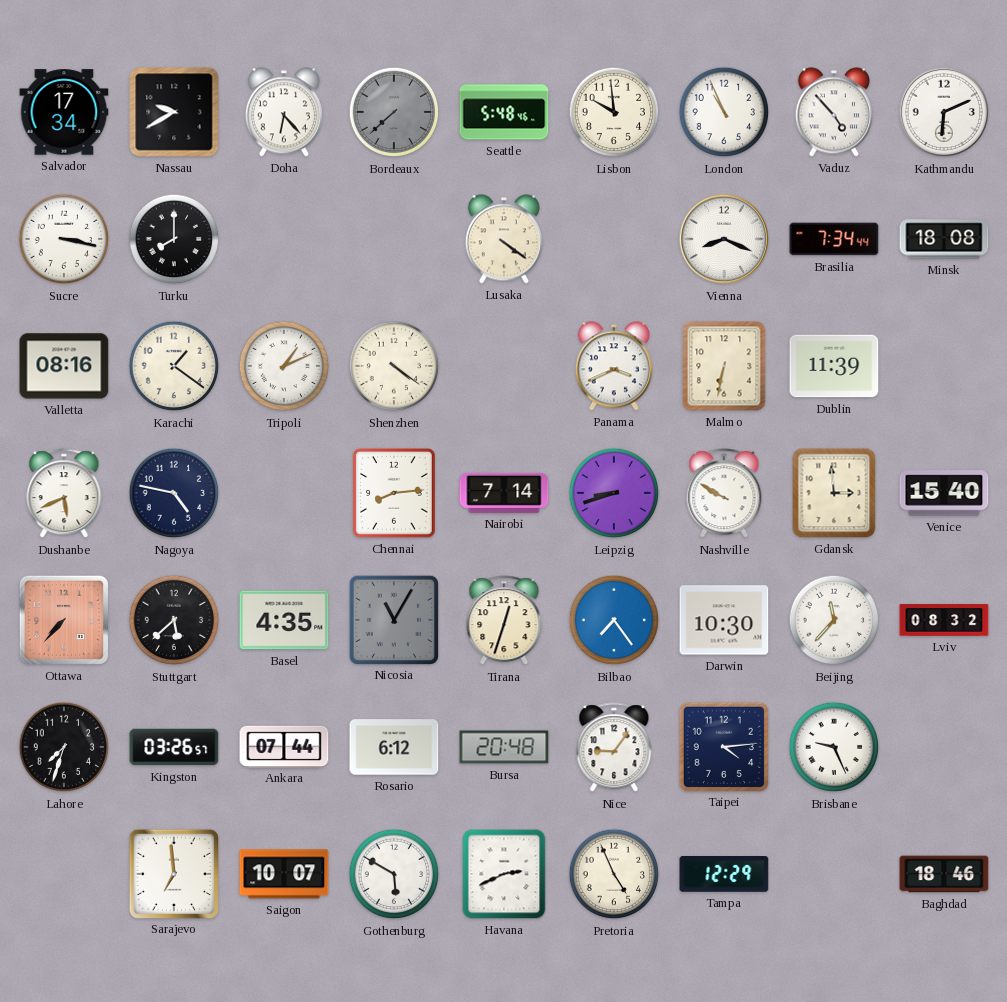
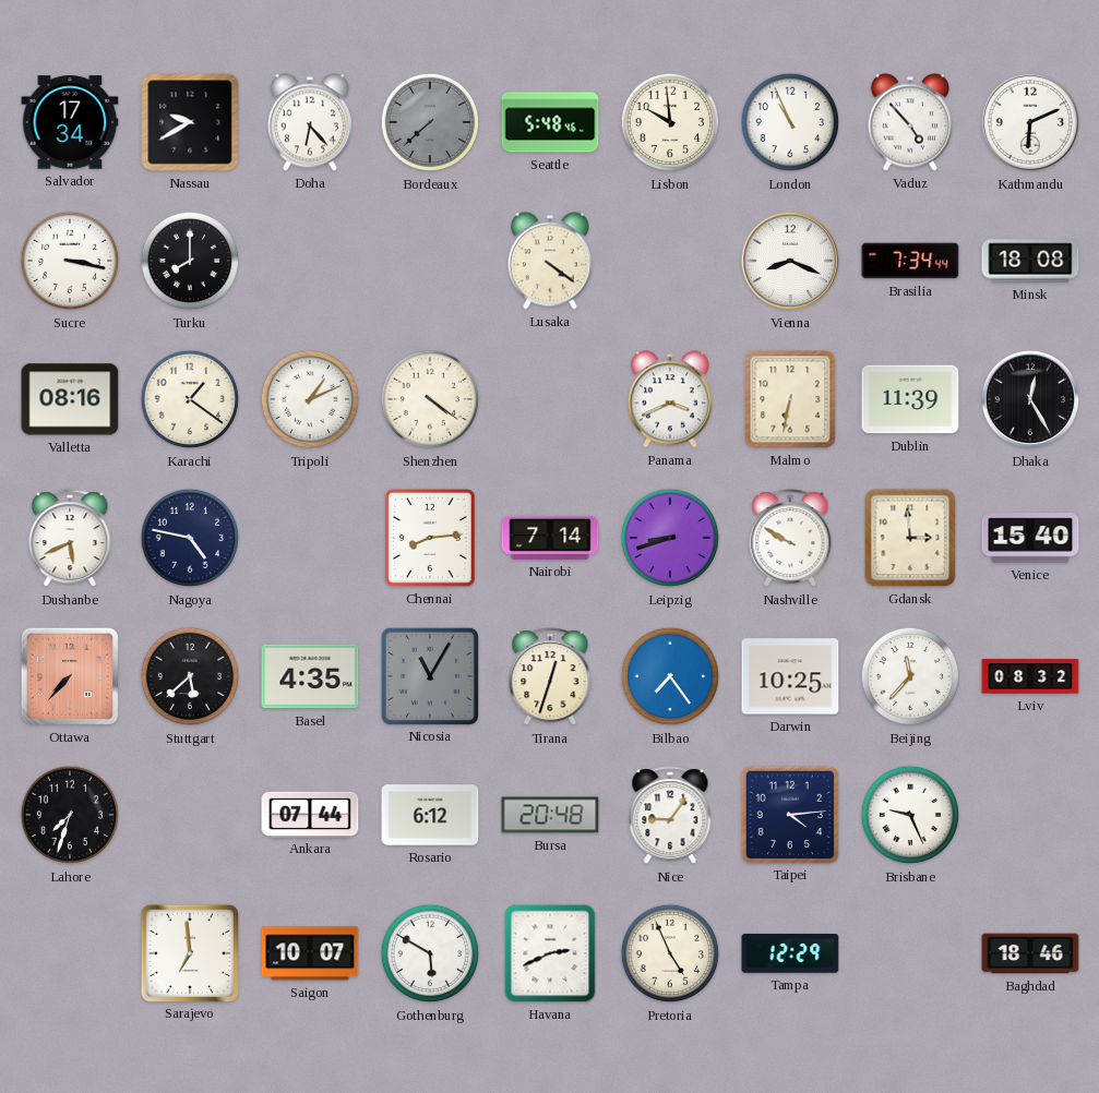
Dhaka: none -> 12:25
Darwin: 10:30 -> 10:25
Kingston: 03:26 -> none
